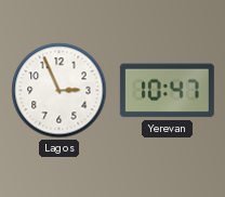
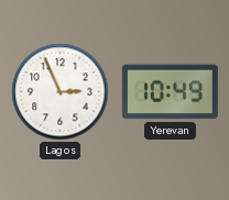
Yerevan: 10:47 -> 10:49
